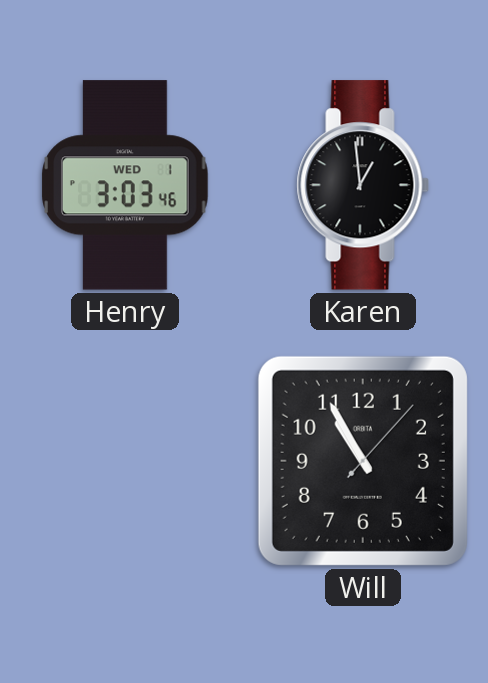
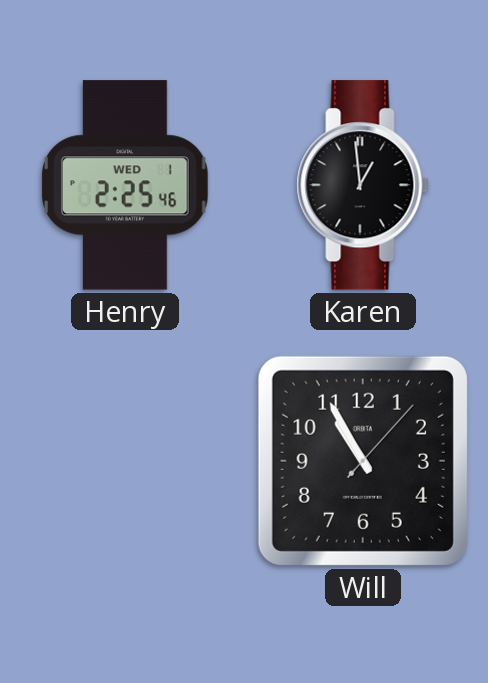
Henry: 3:03 -> 2:25
